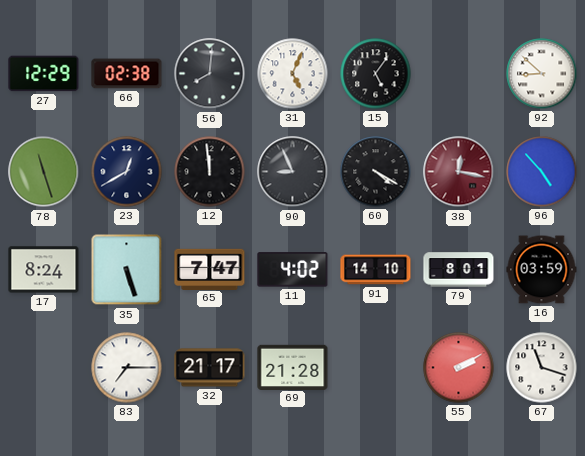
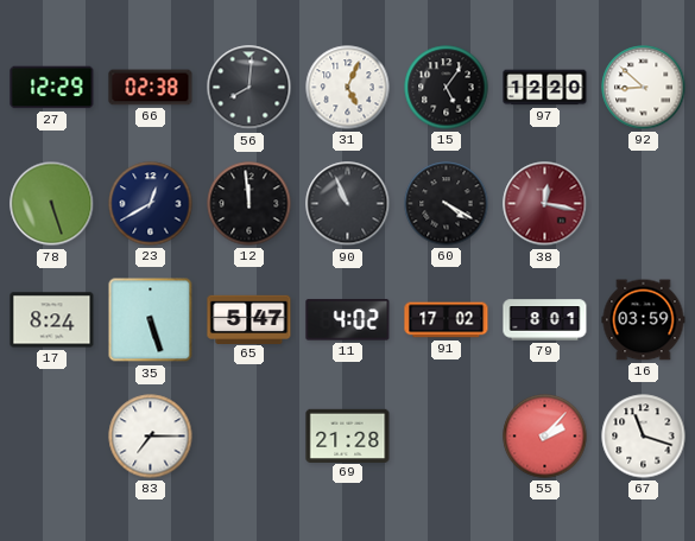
97: none -> 12:20
78: 11:27 -> 5:27
90: 8:56 -> 10:56
96: 4:53 -> none
65: 7:47 -> 5:47
91: 14:10 -> 17:02
32: 21:17 -> none
55: 2:10 -> 2:07
